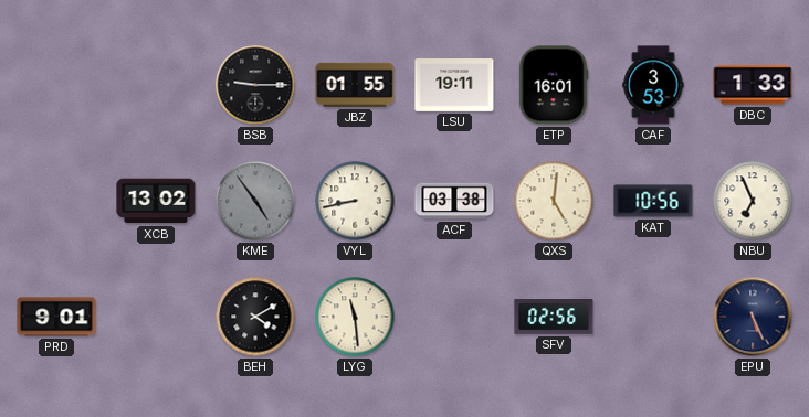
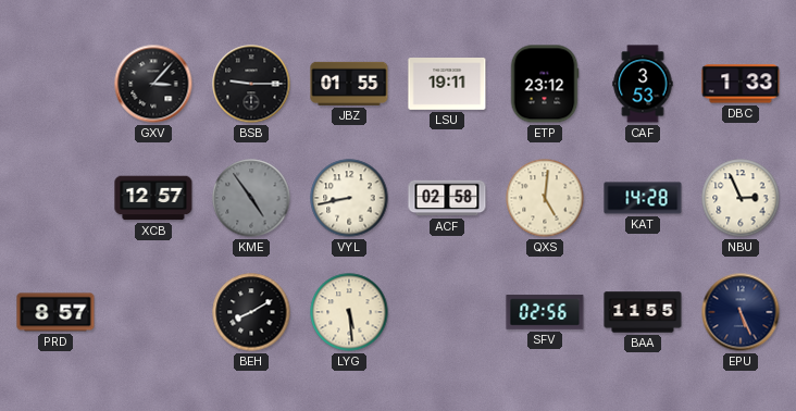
GXV: none -> 3:07
ETP: 16:01 -> 23:12
XCB: 13:02 -> 12:57
ACF: 03:38 -> 02:58
KAT: 10:56 -> 14:28
NBU: 6:56 -> 2:56
PRD: 9:01 -> 8:57
BEH: 4:10 -> 8:10
LYG: 11:29 -> 5:29
BAA: none -> 11:55
